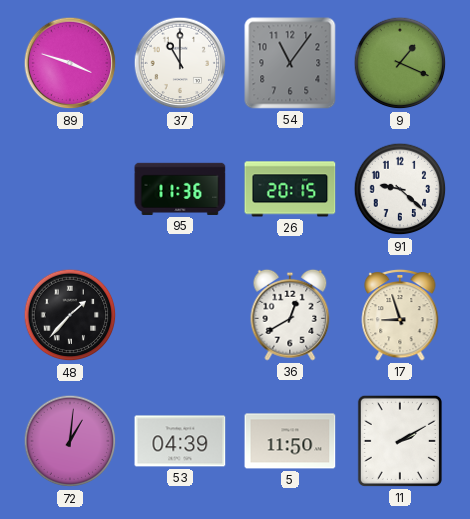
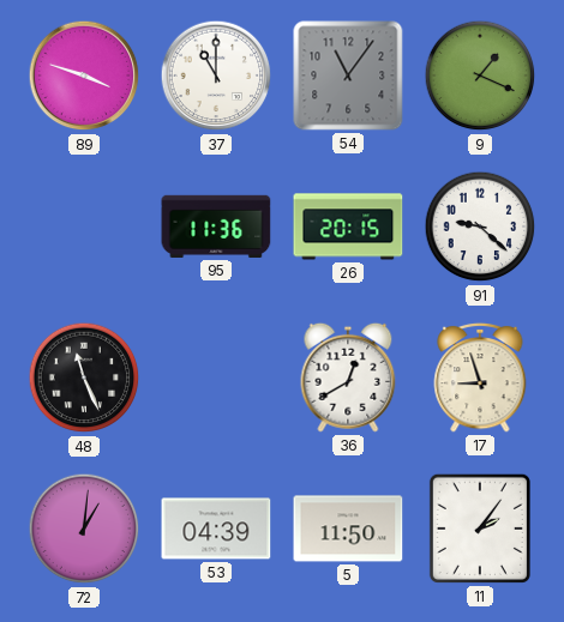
48: 1:37 -> 11:26
11: 2:10 -> 2:06
